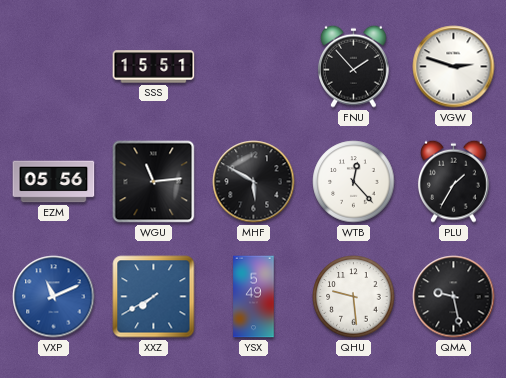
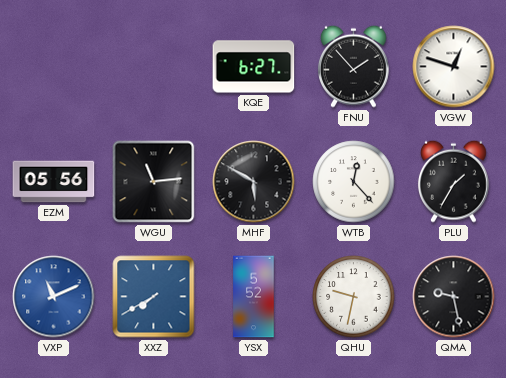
SSS: 15:51 -> none
KQE: none -> 6:27
VGW: 2:48 -> 12:48
YSX: 5:49 -> 5:52
QHU: 9:29 -> 9:32
